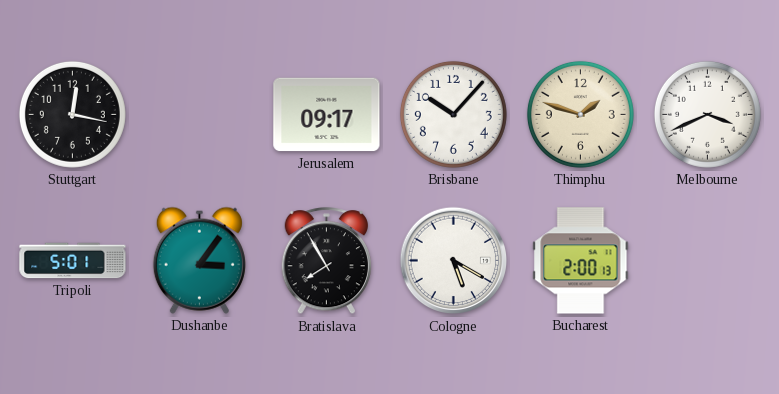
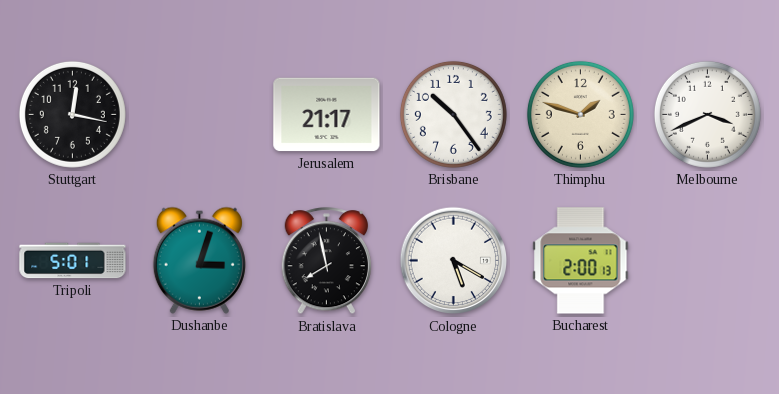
Jerusalem: 09:17 -> 21:17
Brisbane: 10:07 -> 10:24
Dushanbe: 3:06 -> 3:03
Bratislava: 7:55 -> 7:58
